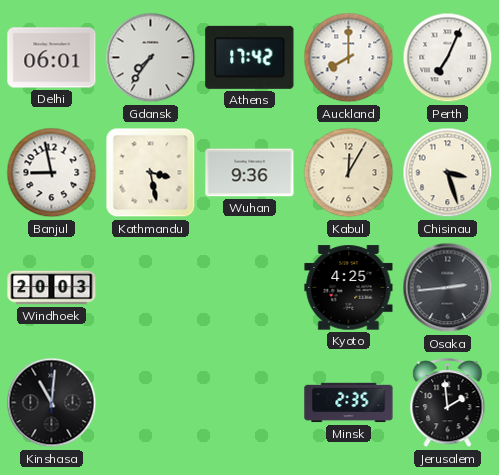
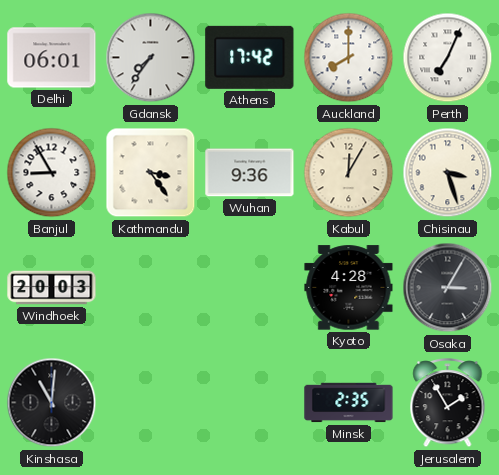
Banjul: 8:58 -> 8:55
Kathmandu: 3:28 -> 3:24
Kyoto: 4:25 -> 4:28
Osaka: 2:44 -> 3:05
Jerusalem: 1:59 -> 1:55
